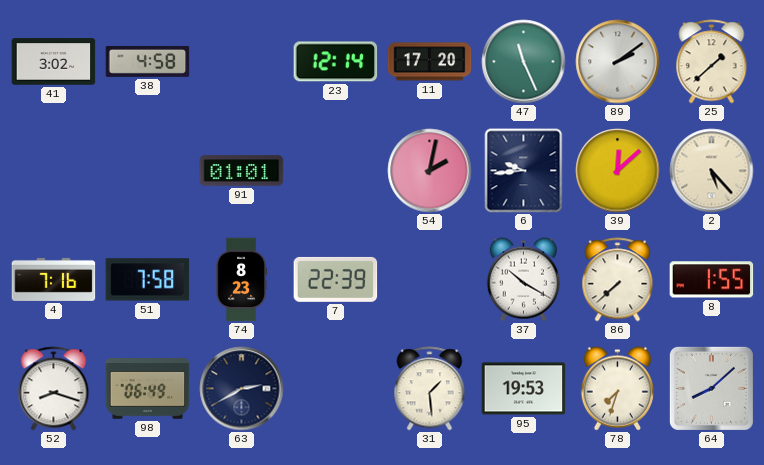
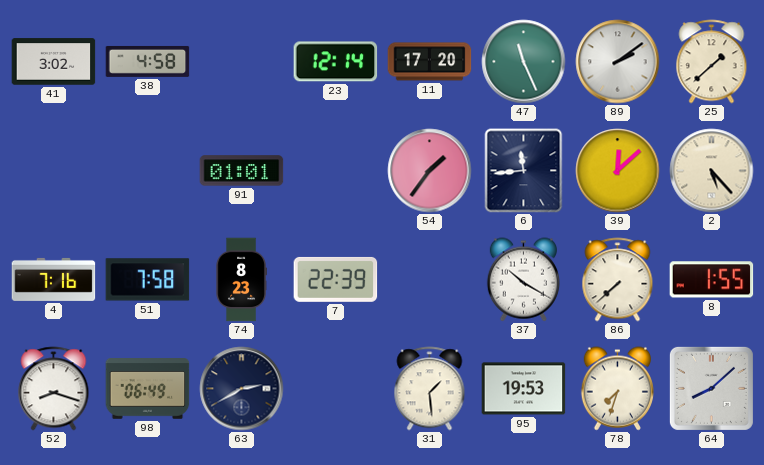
54: 2:02 -> 1:36
6: 9:44 -> 11:44
